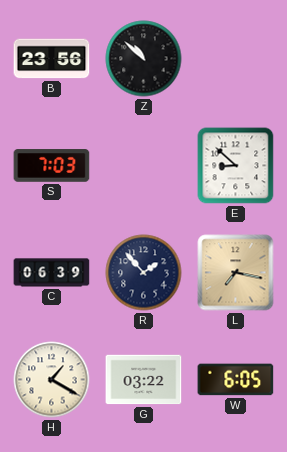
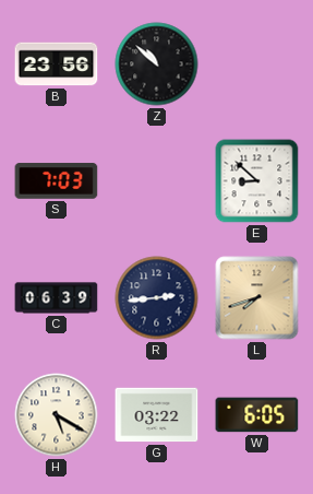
R: 1:53 -> 2:44
L: 7:17 -> 7:42
H: 1:20 -> 5:20
